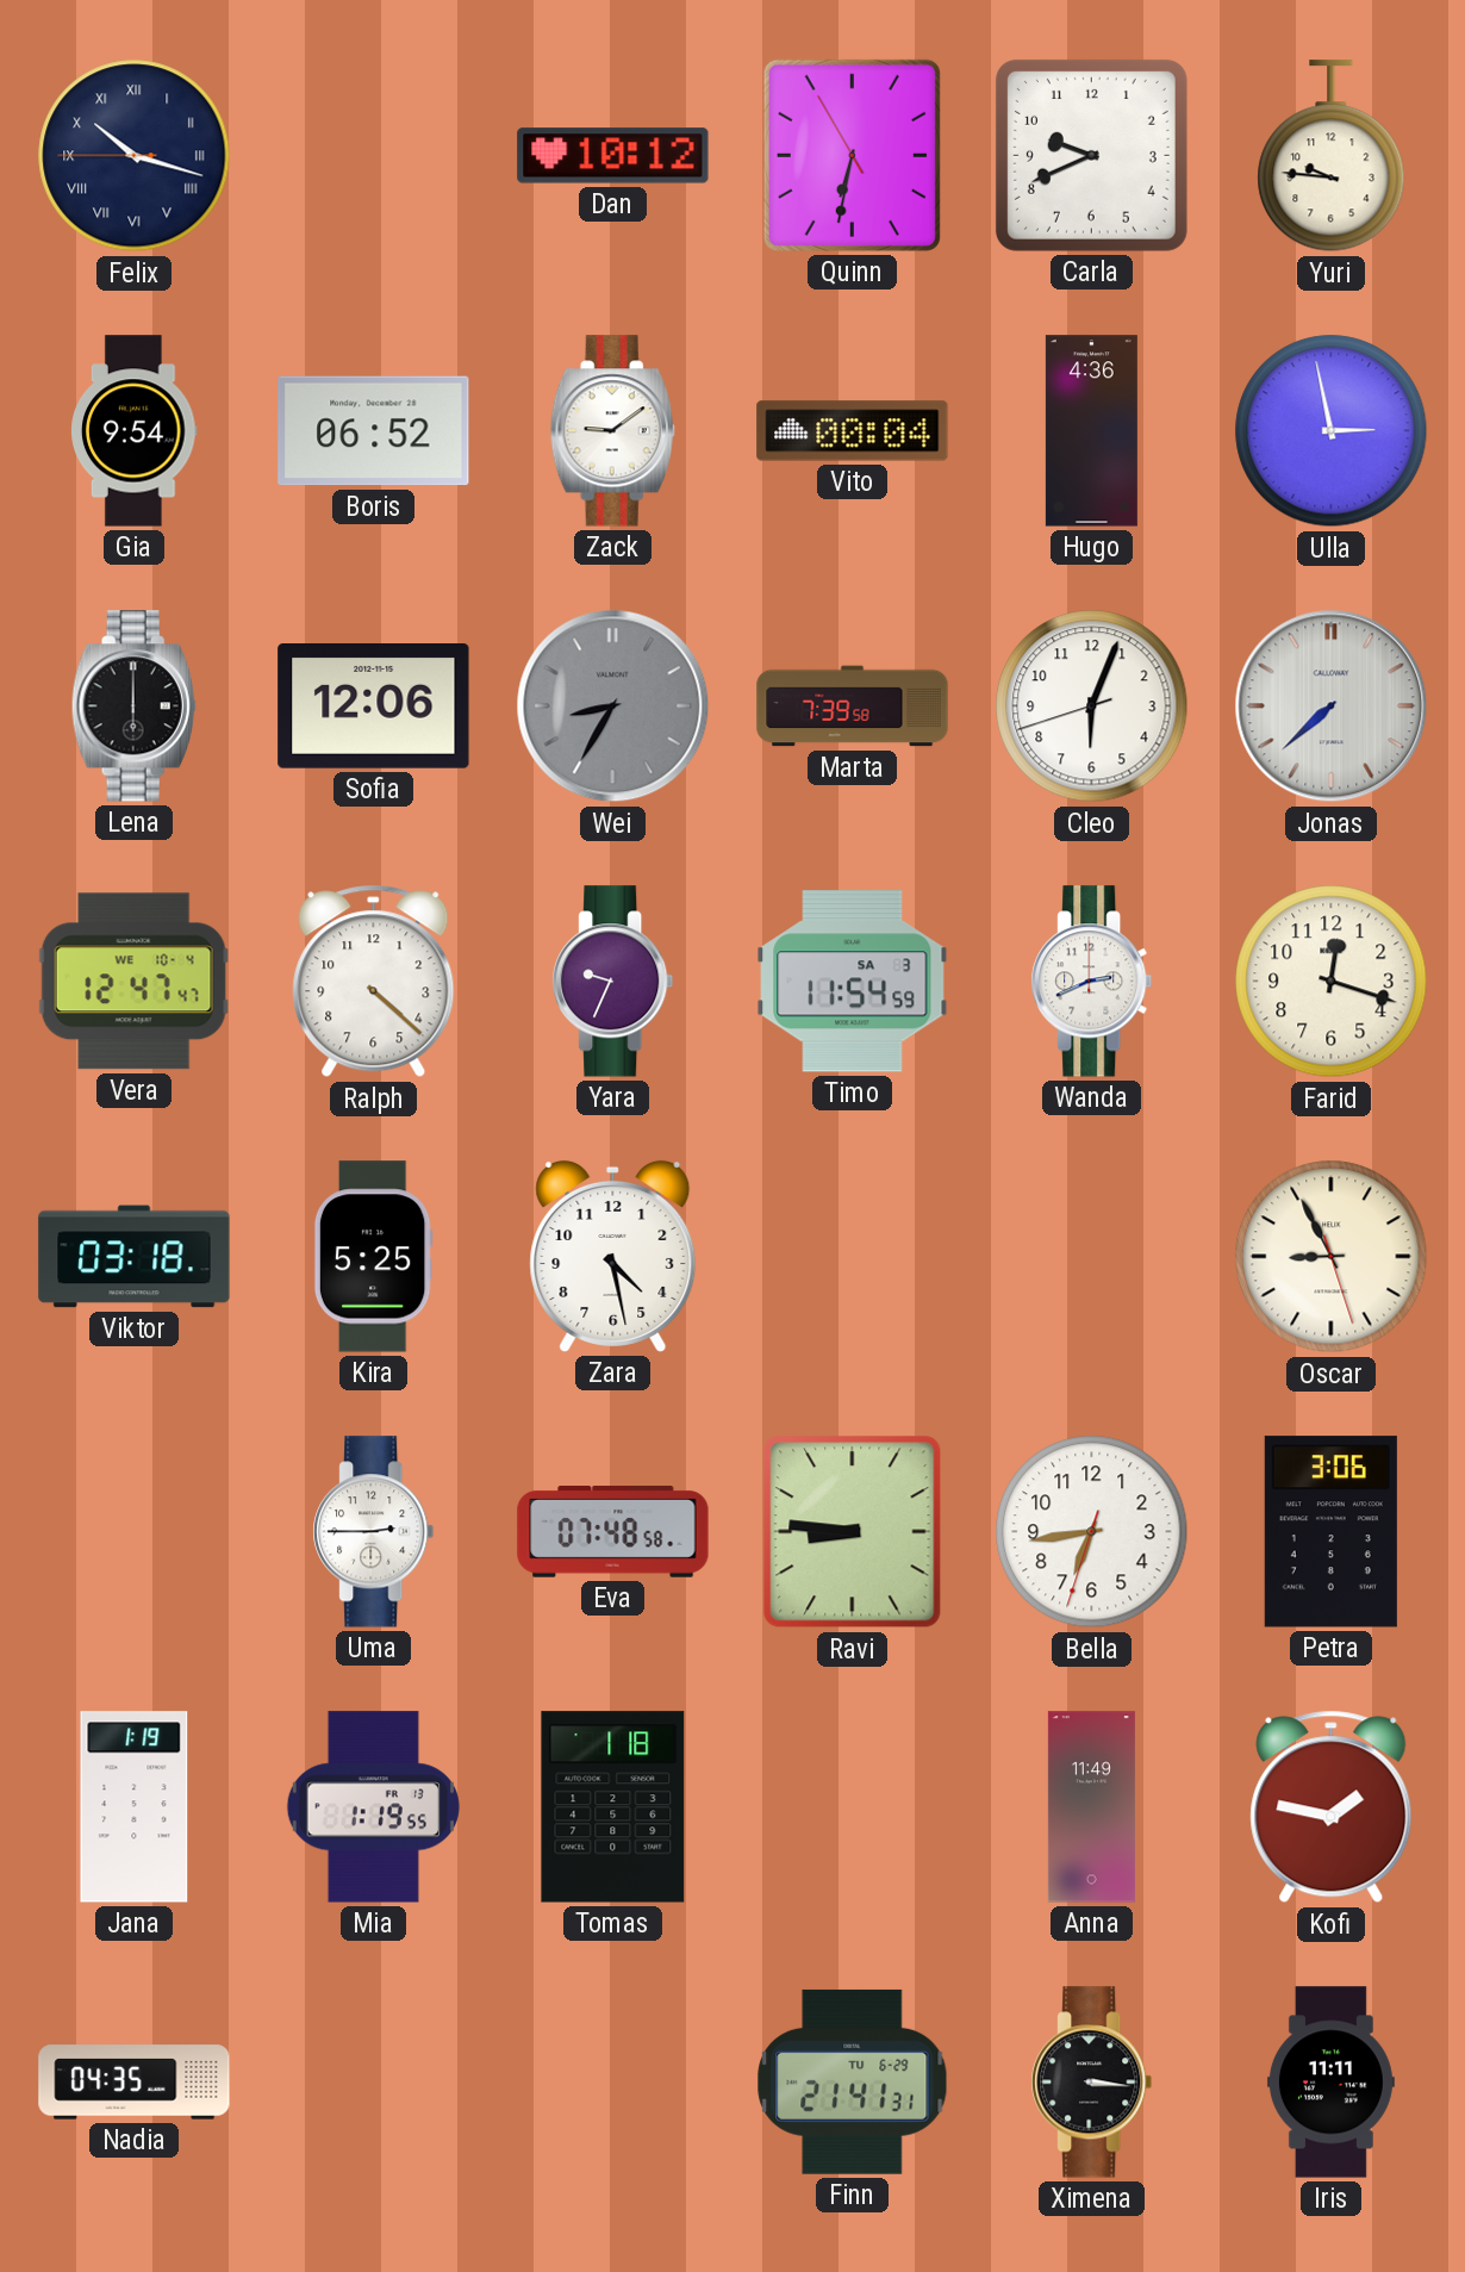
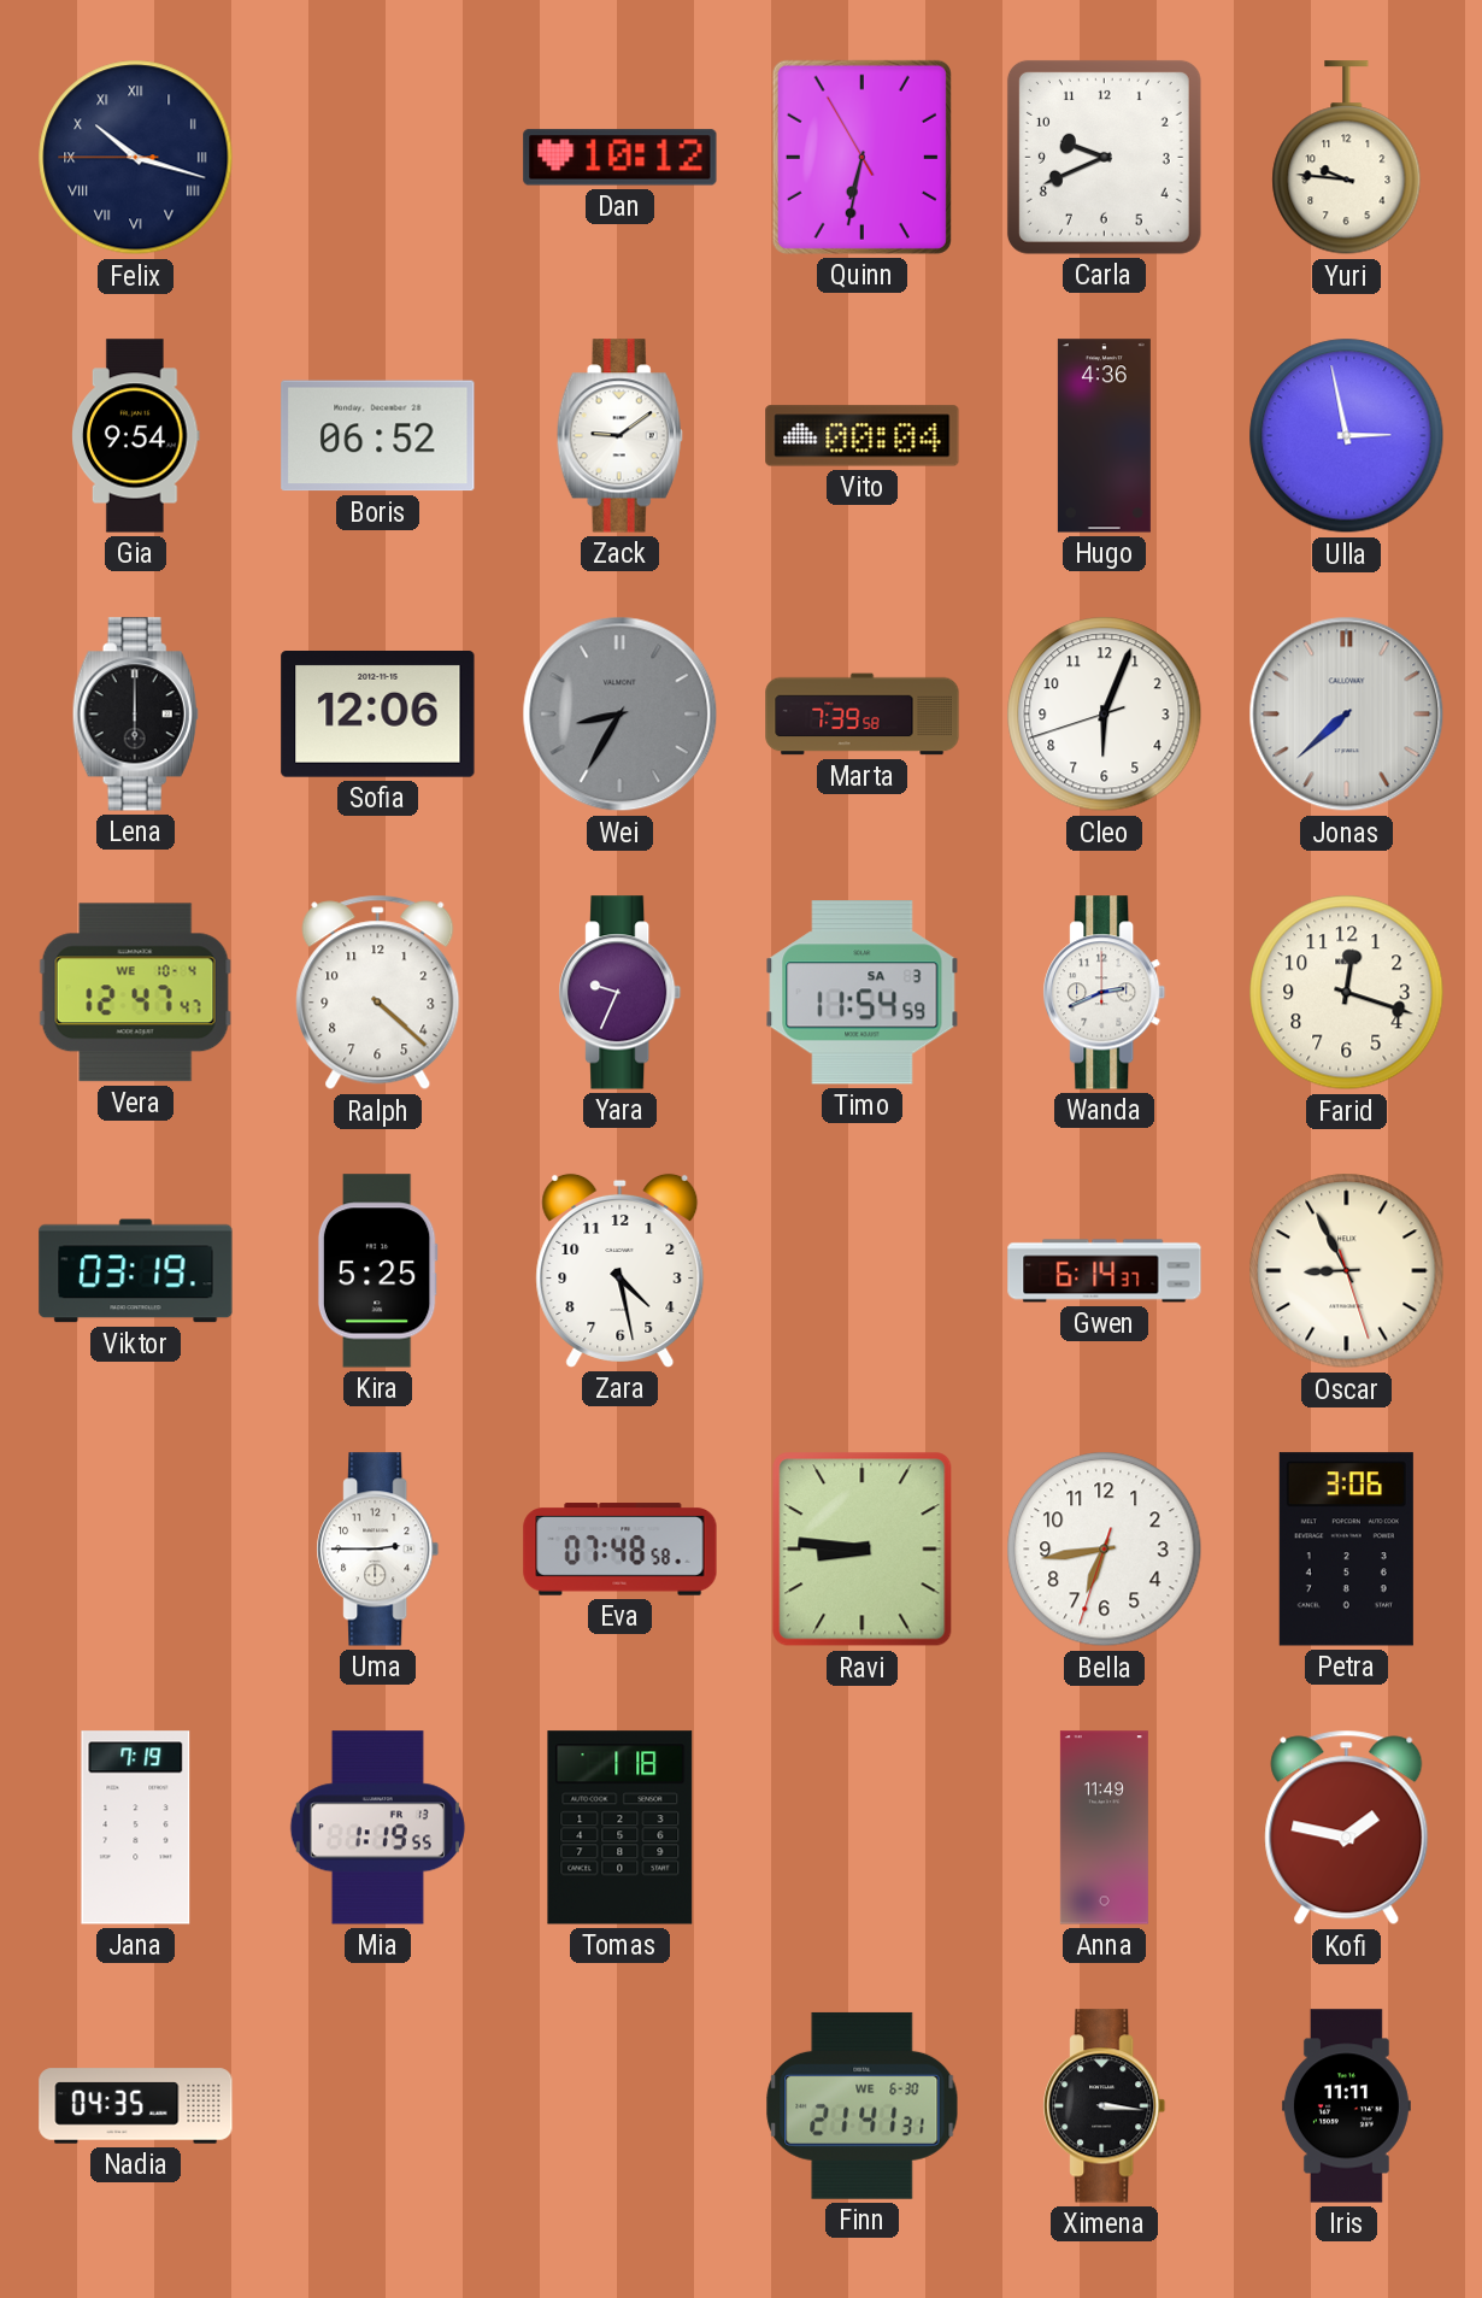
Viktor: 03:18 -> 03:19
Gwen: none -> 6:14
Jana: 1:19 -> 7:19
Finn date: TU 6-29 -> WE 6-30
